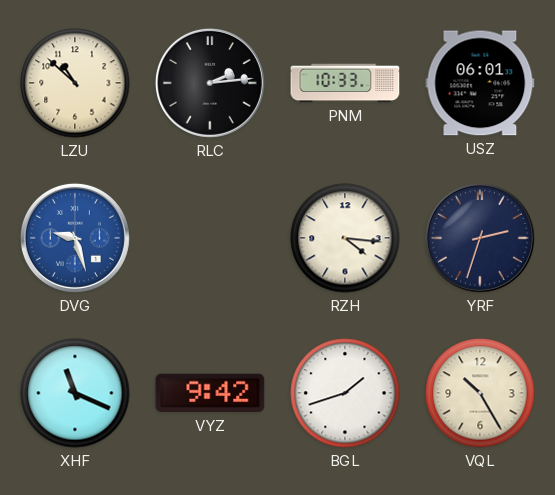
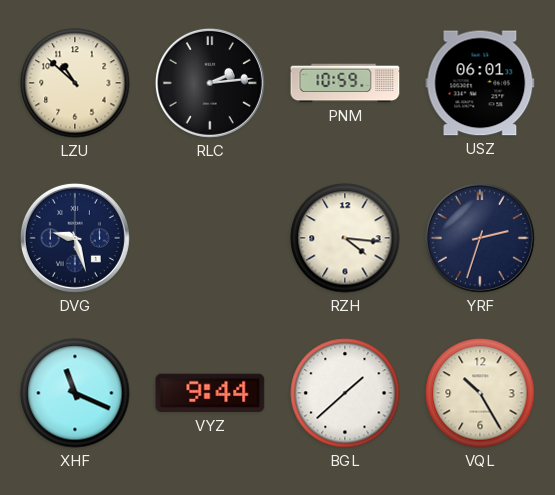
PNM: 10:33 -> 10:59
DVG dial: blue -> navy
VYZ: 9:42 -> 9:44
BGL: 1:42 -> 1:38
